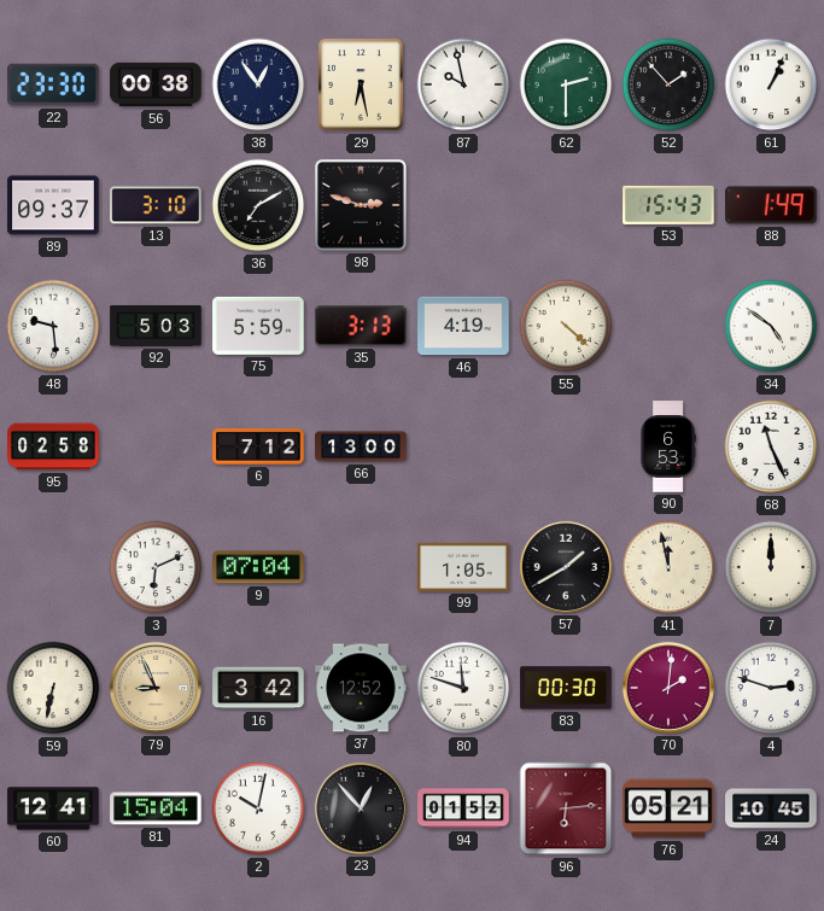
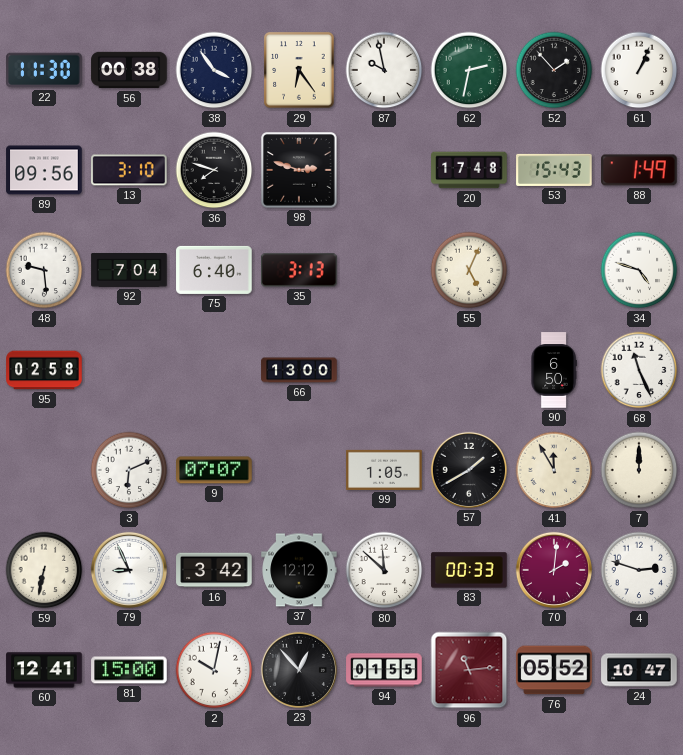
22: 23:30 -> 11:30
38: 12:54 -> 3:54
29: 6:28 -> 6:24
62: 2:30 -> 2:32
89: 09:37 -> 09:56
36: 7:10 -> 7:48
20: none -> 17:48
92: 5:03 -> 7:04
75: 5:59 -> 6:40
46: 4:19 -> none
55: 4:22 -> 5:04
34: 4:51 -> 4:48
6: 7:12 -> none
90: 6:53 -> 6:50
9: 07:04 -> 07:07
41: 11:58 -> 11:55
79 dial: champagne -> white
37: 12:52 -> 12:12
80: 11:48 -> 11:52
83: 00:30 -> 00:33
81: 15:04 -> 15:00
94: 01:52 -> 01:55
96: 6:14 -> 11:14
76: 05:21 -> 05:52
24: 10:45 -> 10:47
